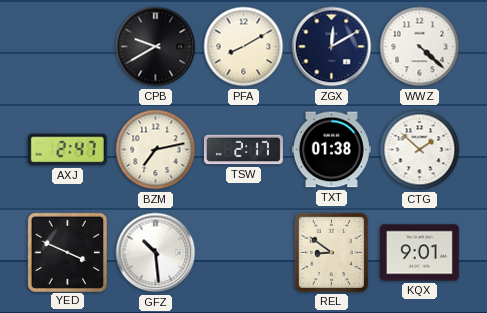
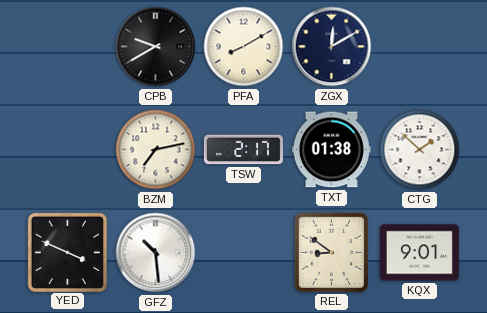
WWZ: 4:22 -> none
AXJ: 2:47 -> none
